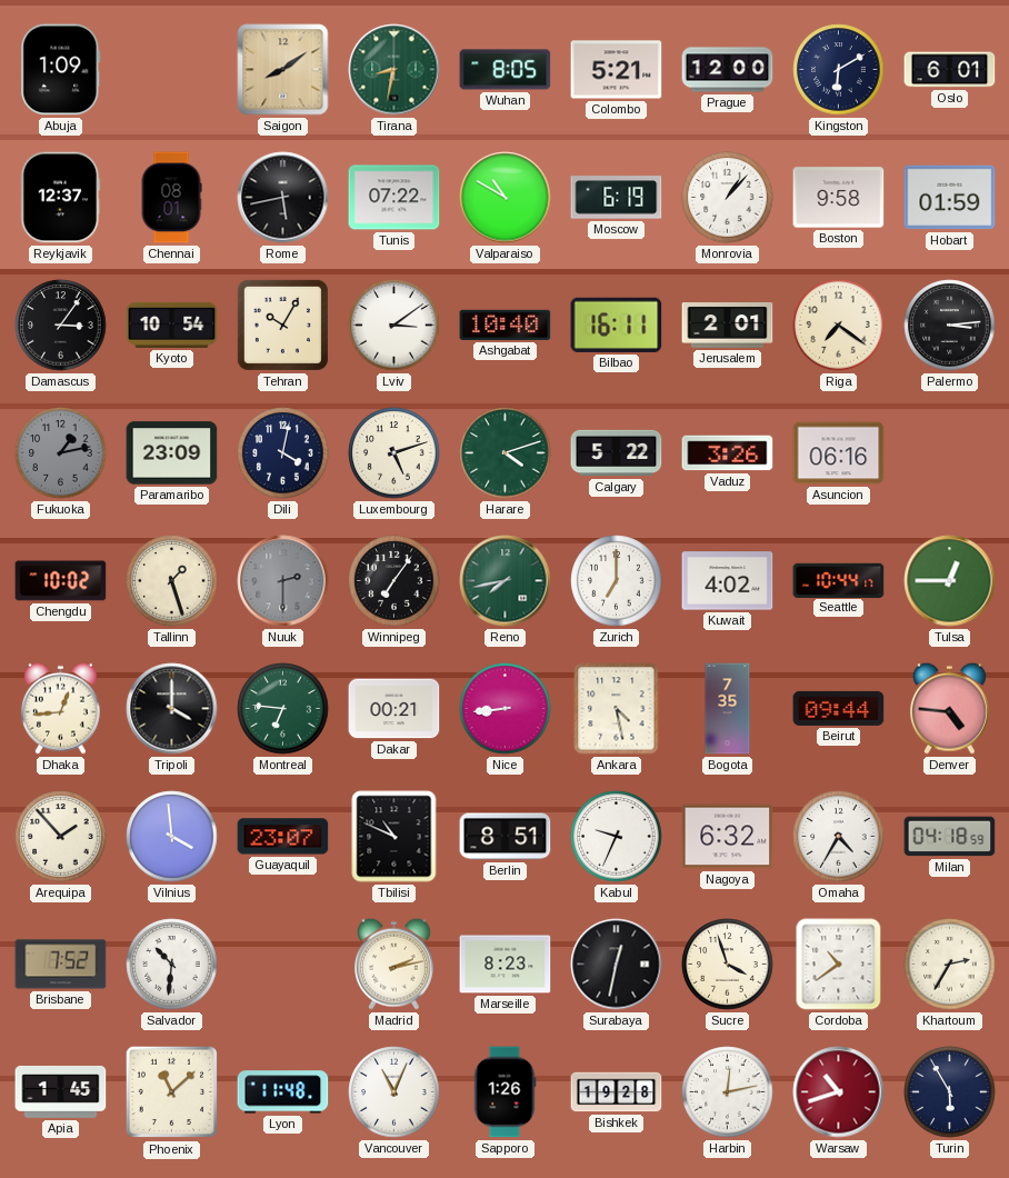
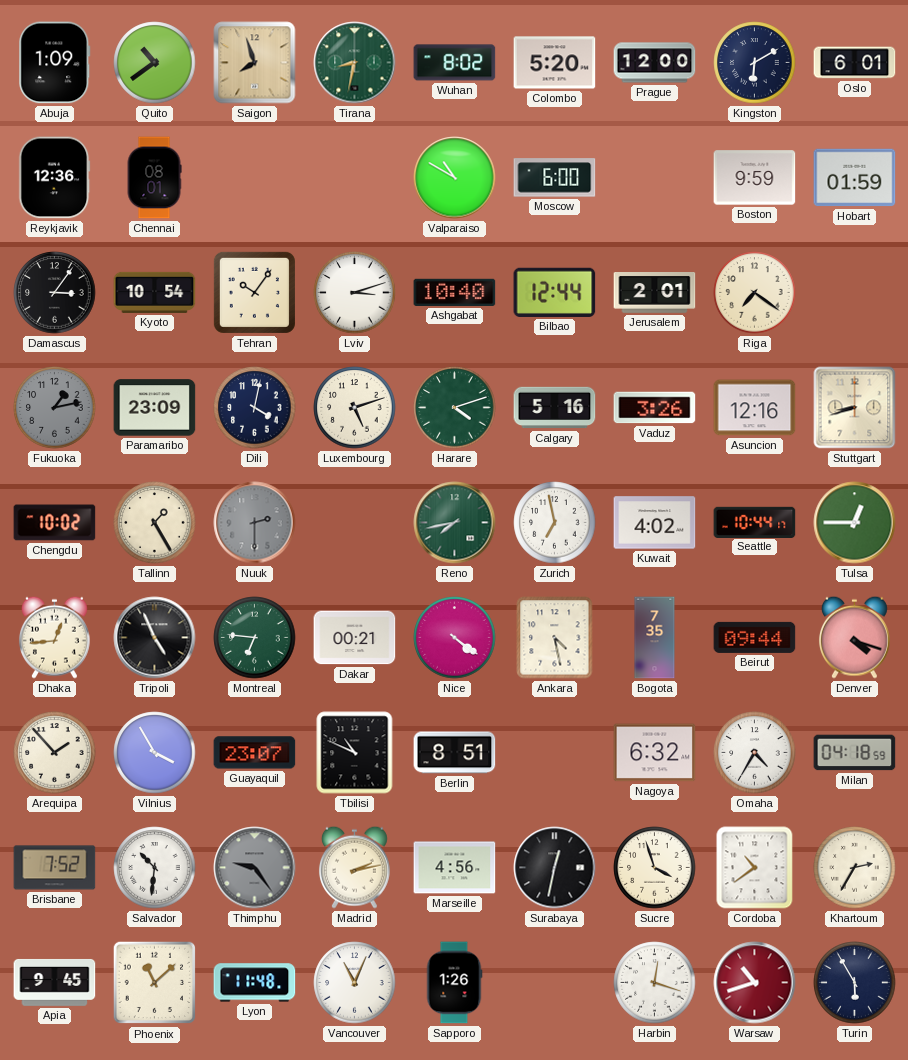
Quito: none -> 10:39
Saigon: 8:09 -> 7:57
Wuhan: 8:05 -> 8:02
Colombo: 5:21 -> 5:20
Reykjavik: 12:37 -> 12:36
Rome: 5:43 -> none
Tunis: 07:22 -> none
Moscow: 6:19 -> 6:00
Monrovia: 1:07 -> none
Boston: 9:58 -> 9:59
Tehran: 10:05 -> 10:06
Lviv: 3:09 -> 3:12
Bilbao: 16:11 -> 12:44
Palermo: 3:14 -> none
Calgary: 5:22 -> 5:16
Asuncion: 06:16 -> 12:16
Stuttgart: none -> 8:42
Tallinn: 1:27 -> 1:25
Winnipeg: 7:06 -> none
Zurich: 7:00 -> 6:58
Tripoli: 4:00 -> 4:56
Nice: 8:44 -> 4:21
Denver: 4:46 -> 4:18
Vilnius: 3:59 -> 3:55
Kabul: 9:34 -> none
Thimphu: none -> 9:24
Marseille: 8:23 -> 4:56
Apia: 1:45 -> 9:45
Bishkek: 19:28 -> none
Harbin: 12:13 -> 12:18
